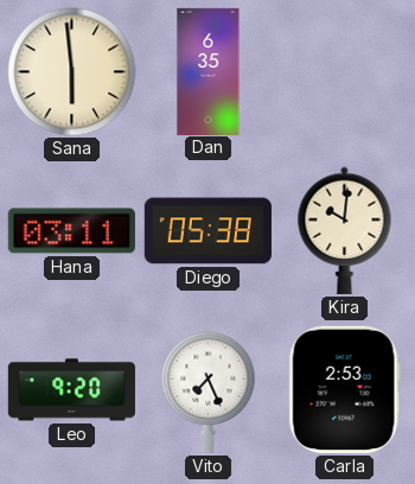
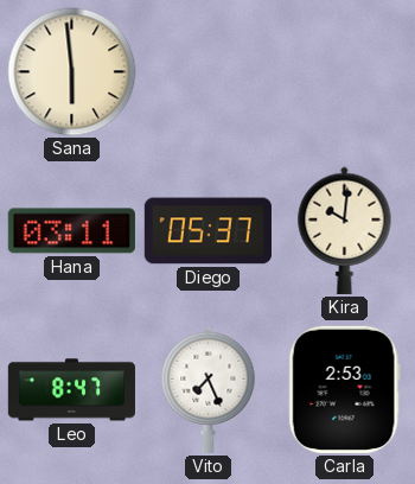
Dan: 6:35 -> none
Diego: 05:38 -> 05:37
Leo: 9:20 -> 8:47
